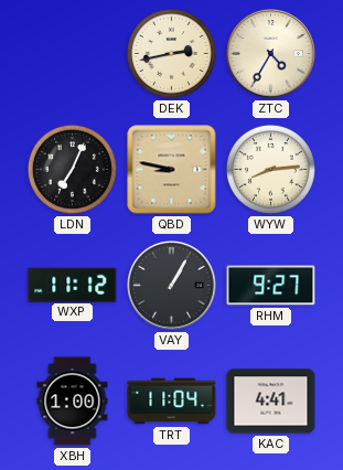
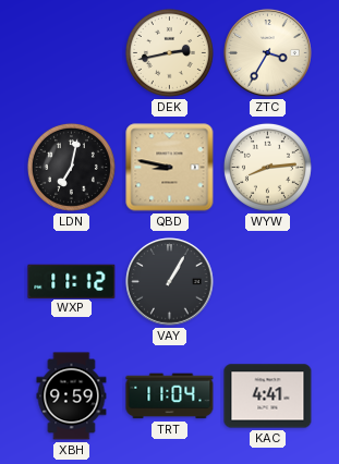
ZTC: 4:35 -> 3:35
LDN: 7:04 -> 7:02
RHM: 9:27 -> none
XBH: 1:00 -> 9:59
